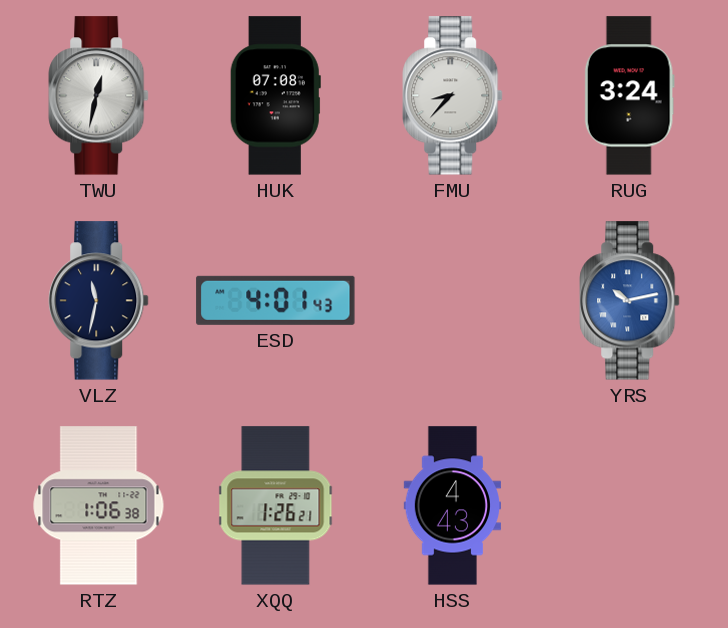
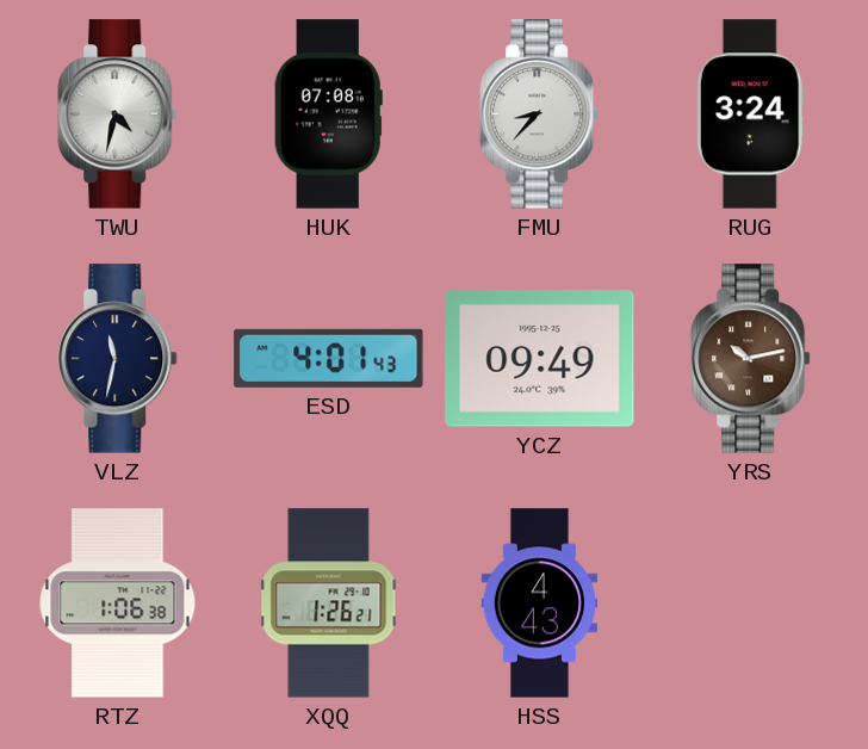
TWU: 12:32 -> 4:32
YCZ: none -> 09:49
YRS dial: blue -> brown
